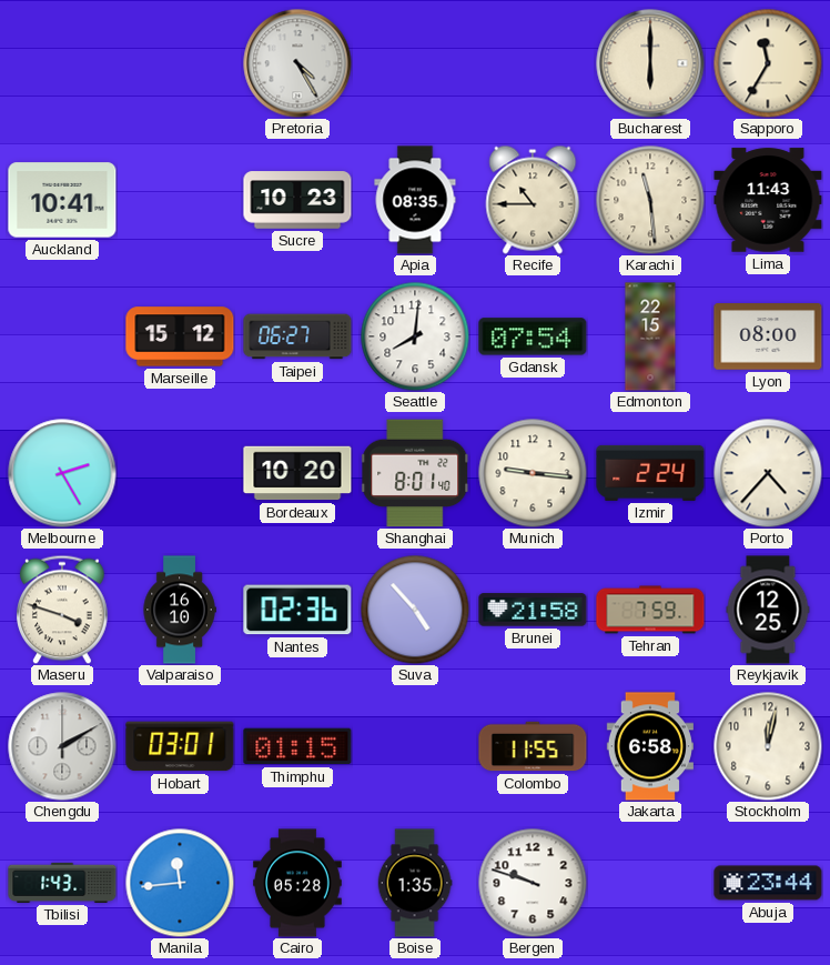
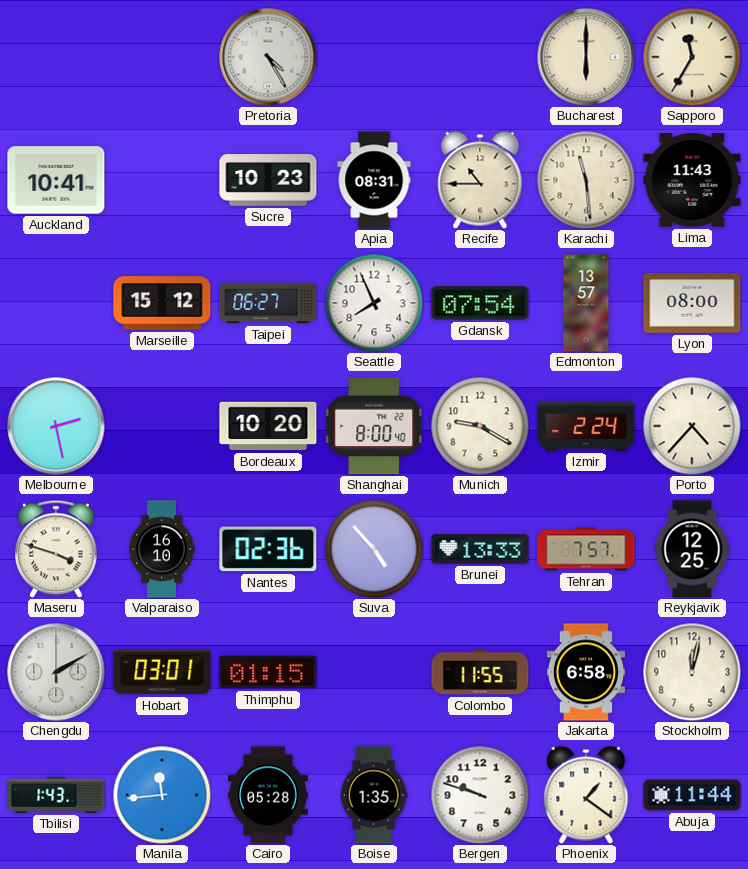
Apia: 08:35 -> 08:31
Seattle: 8:01 -> 7:56
Edmonton: 22:15 -> 13:57
Melbourne: 2:25 -> 2:28
Shanghai: 8:01 -> 8:00
Munich: 9:16 -> 9:20
Brunei: 21:58 -> 13:33
Tehran: 7:59 -> 7:57
Phoenix: none -> 1:21
Abuja: 23:44 -> 11:44
